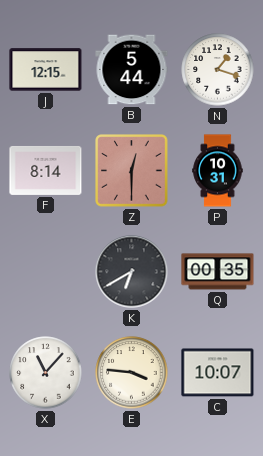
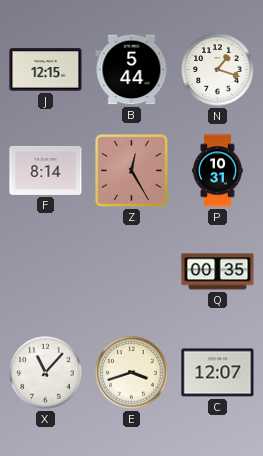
Z: 12:30 -> 12:25
K: 6:40 -> none
E: 3:46 -> 3:42
C: 10:07 -> 12:07
